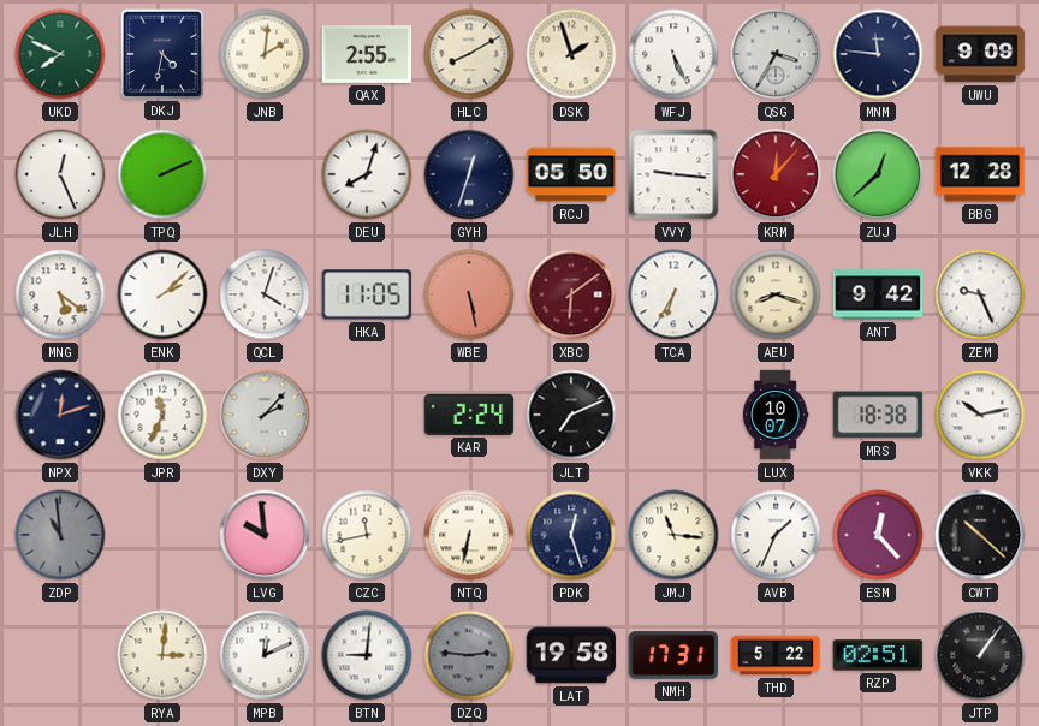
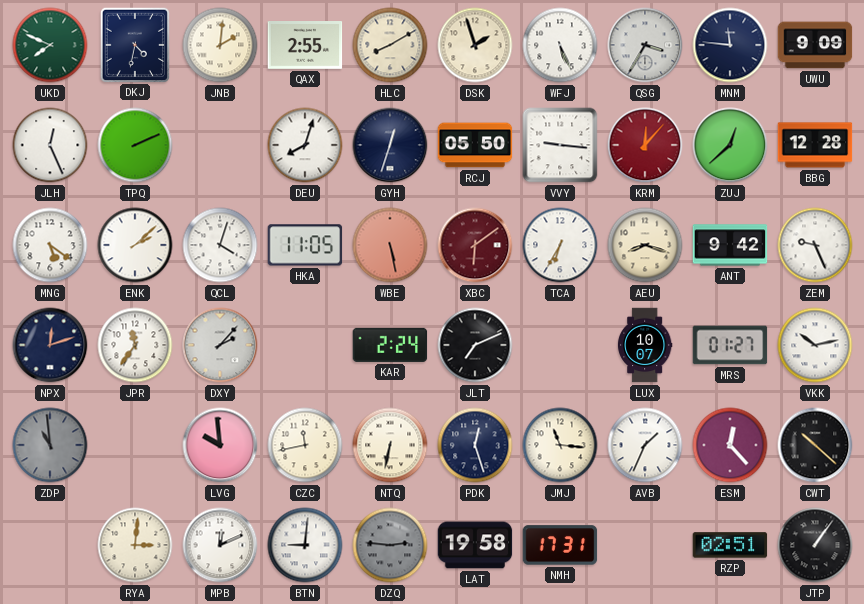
JPR: 11:34 -> 11:36
MRS: 18:38 -> 01:27
THD: 5:22 -> none
